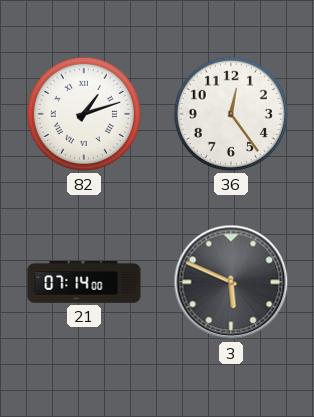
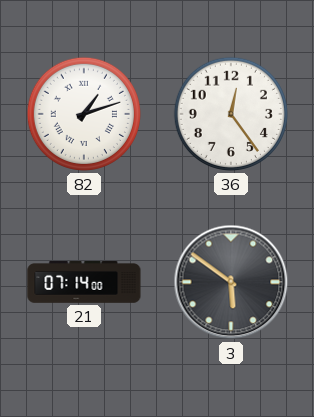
3: 5:49 -> 5:51
